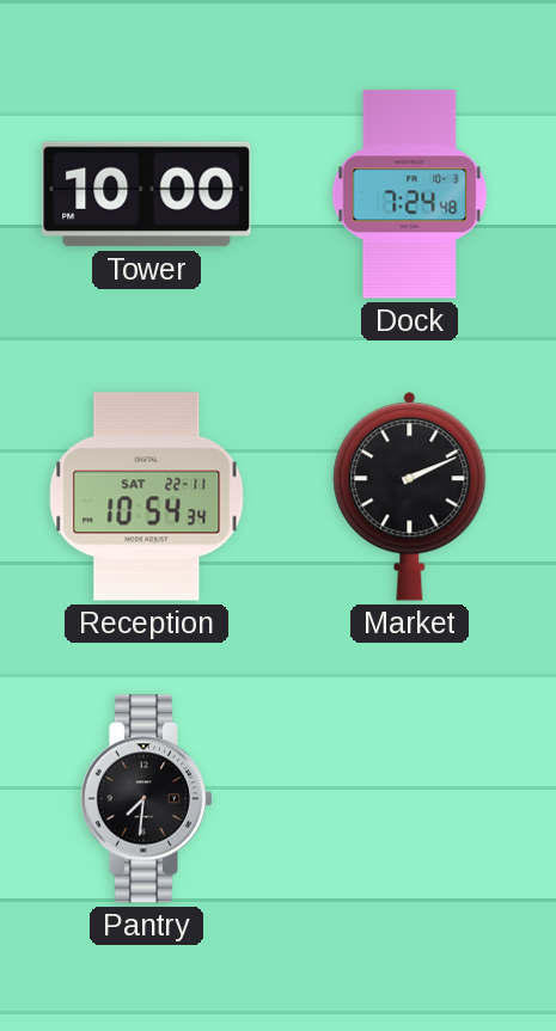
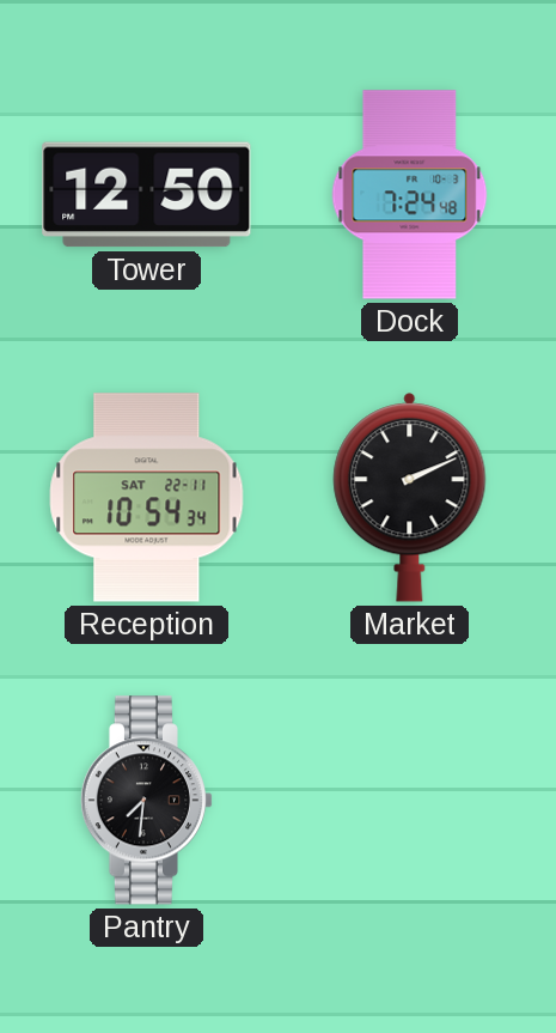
Tower: 10:00 -> 12:50
